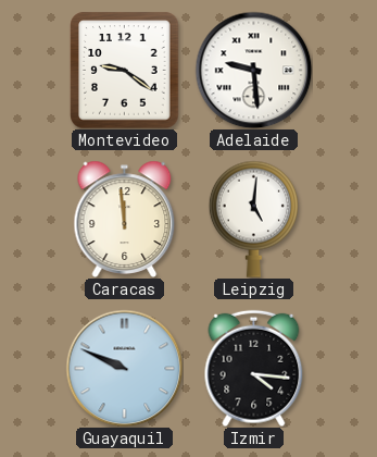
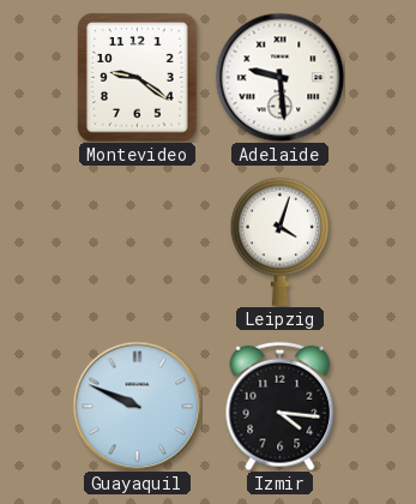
Caracas: 11:59 -> none
Leipzig: 5:01 -> 4:03
